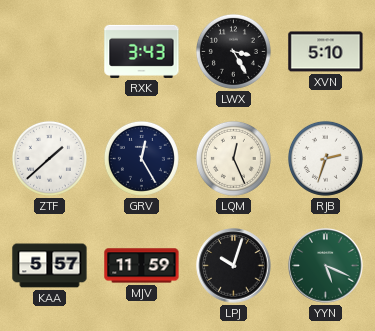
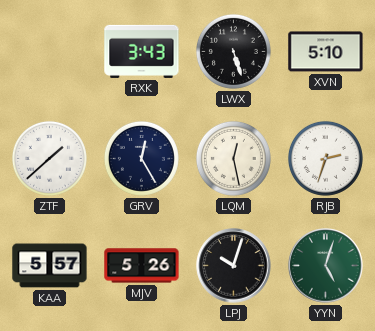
LWX: 3:25 -> 5:27
LQM: 12:26 -> 12:28
MJV: 11:59 -> 5:26
YYN: 5:19 -> 5:03
